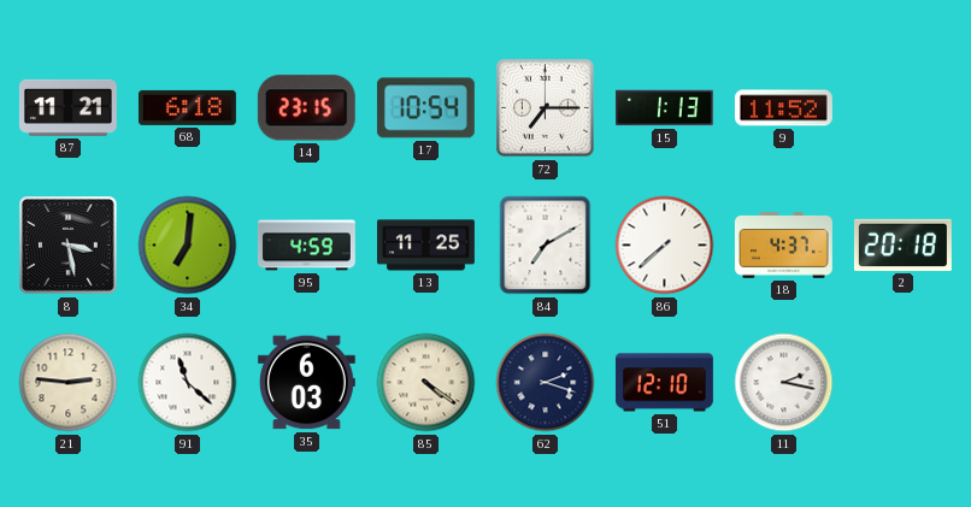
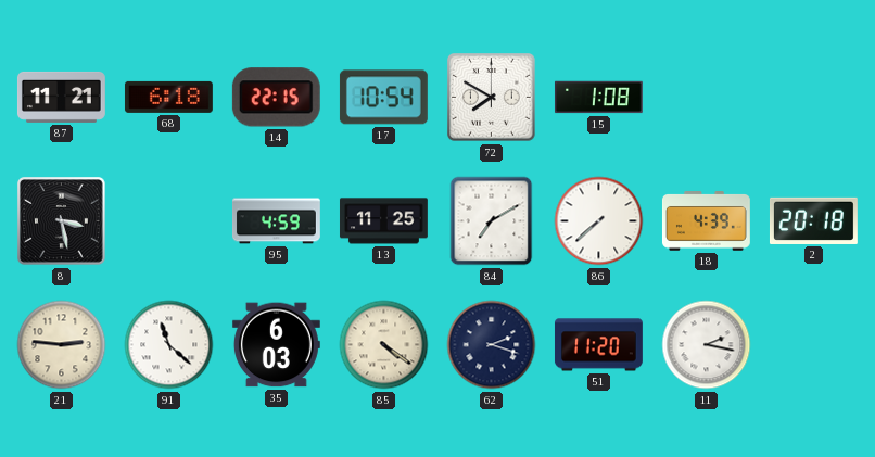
14: 23:15 -> 22:15
72: 7:15 -> 7:50
15: 1:13 -> 1:08
9: 11:52 -> none
34: 7:01 -> none
18: 4:37 -> 4:39
51: 12:10 -> 11:20
